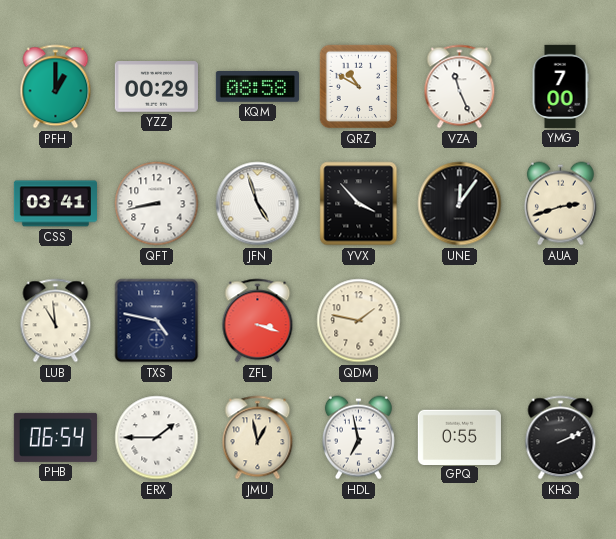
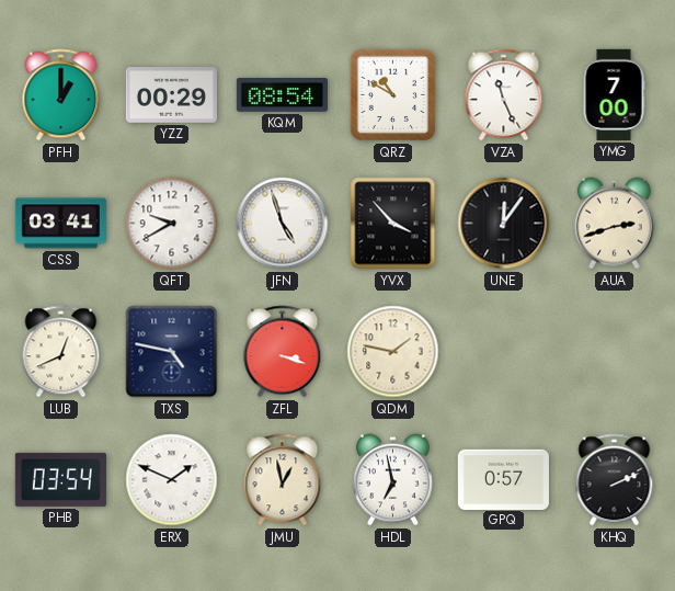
KQM: 08:58 -> 08:54
QFT: 8:43 -> 9:40
LUB: 10:59 -> 12:41
PHB: 06:54 -> 03:54
ERX: 1:45 -> 1:49
GPQ: 0:55 -> 0:57
